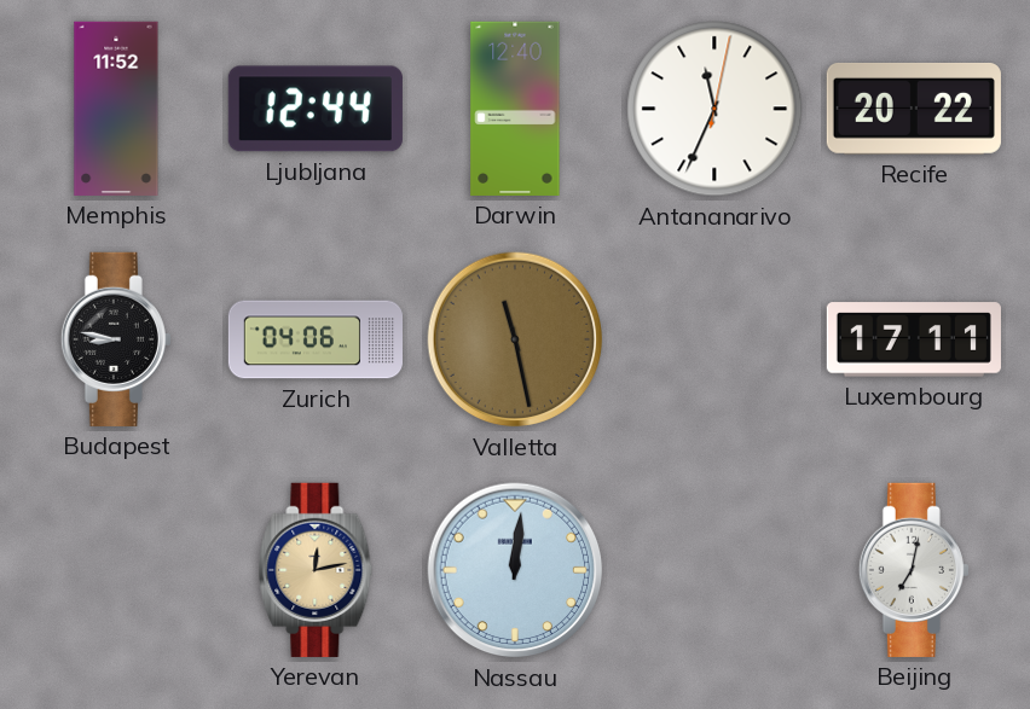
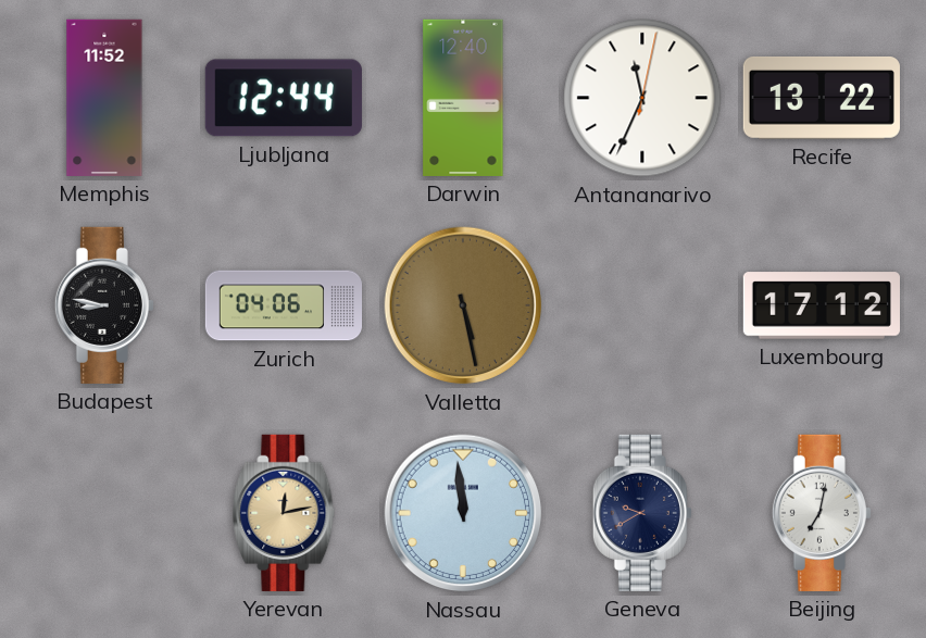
Recife: 20:22 -> 13:22
Valletta: 11:28 -> 5:28
Luxembourg: 17:11 -> 17:12
Nassau: 12:01 -> 11:59
Geneva: none -> 9:40
